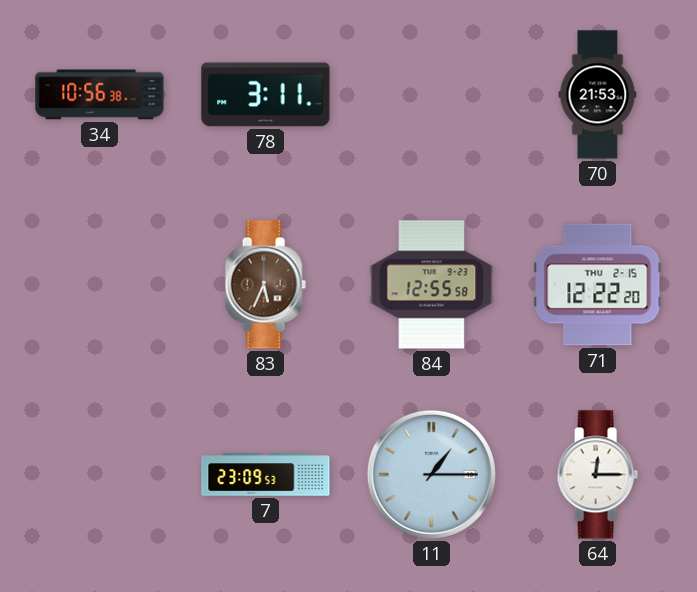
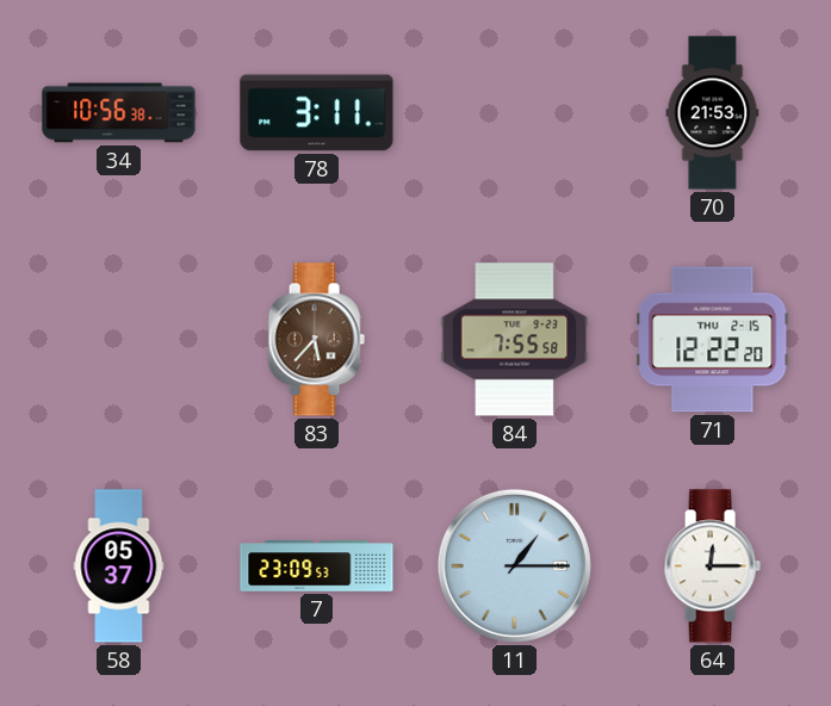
83: 5:34 -> 5:37
84: 12:55 -> 7:55
58: none -> 05:37
